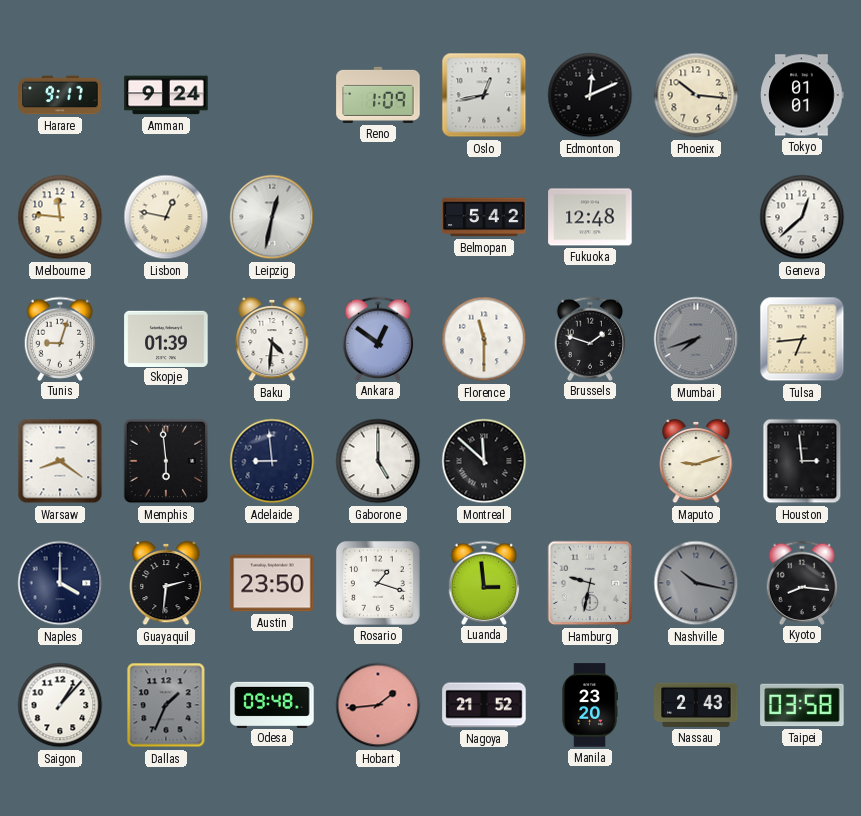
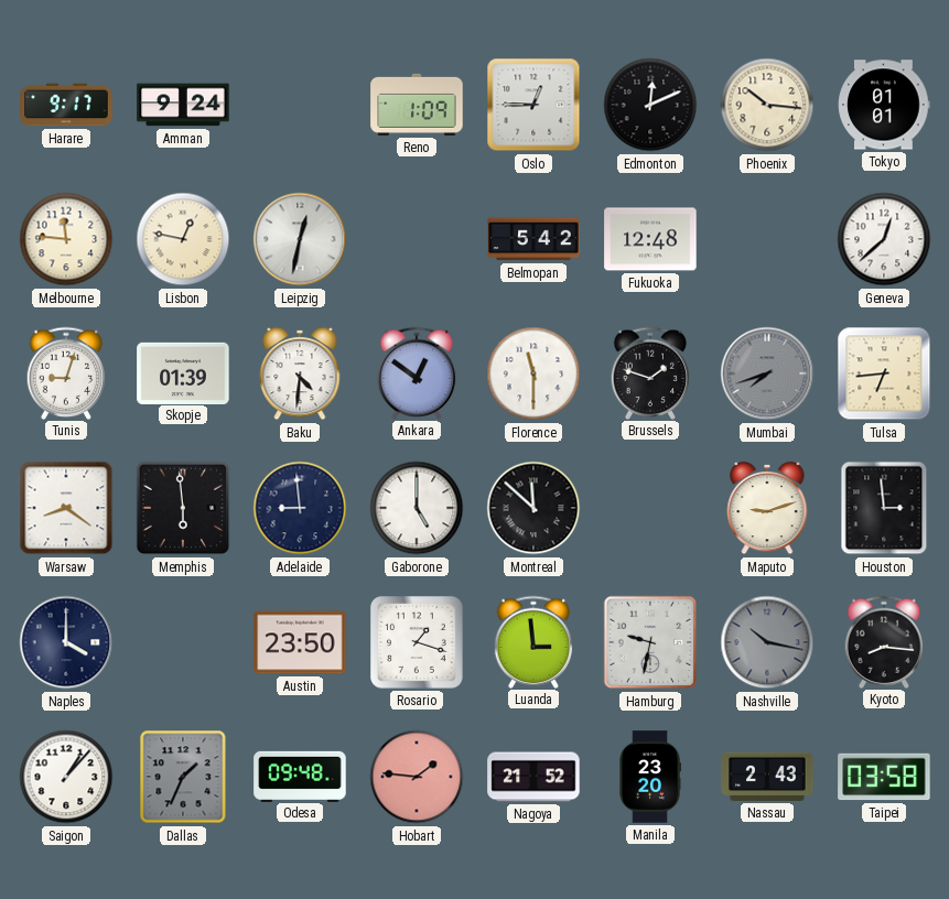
Oslo: 12:43 -> 12:45
Guayaquil: 2:31 -> none
Hobart: 1:44 -> 1:46
